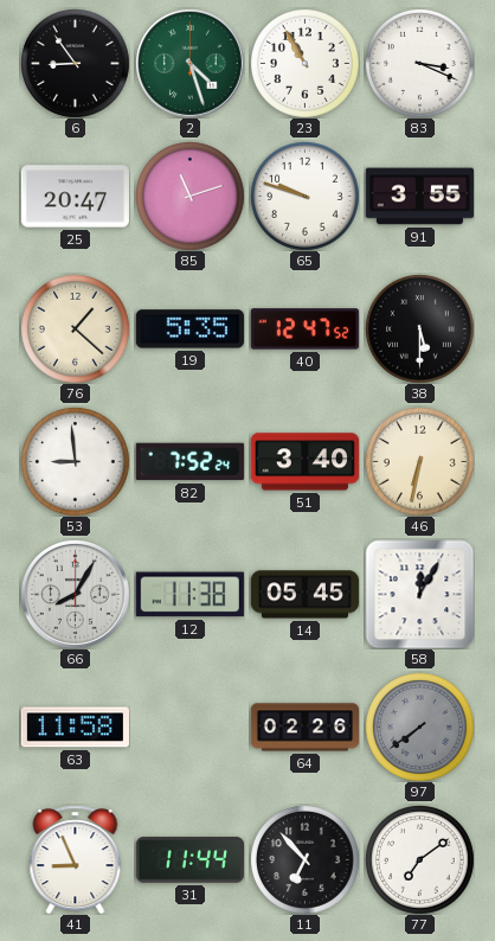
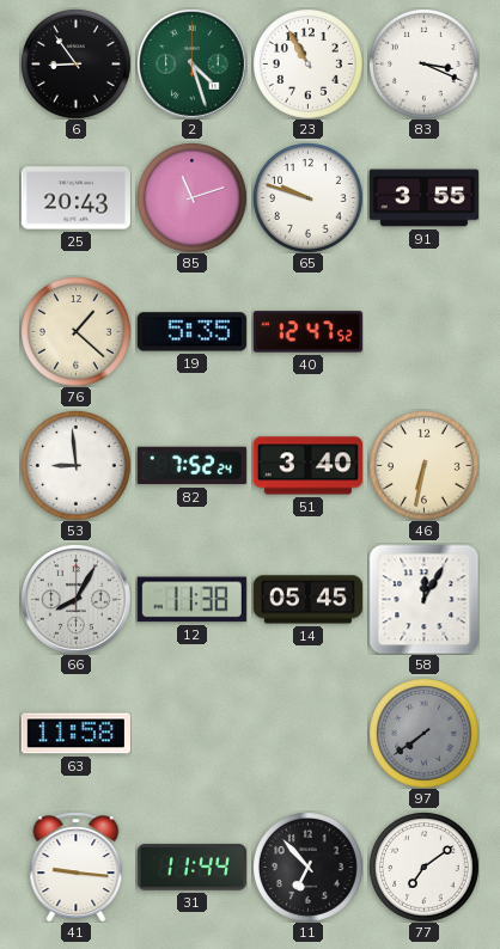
25: 20:47 -> 20:43
38: 5:30 -> none
64: 02:26 -> none
41: 8:56 -> 9:16
